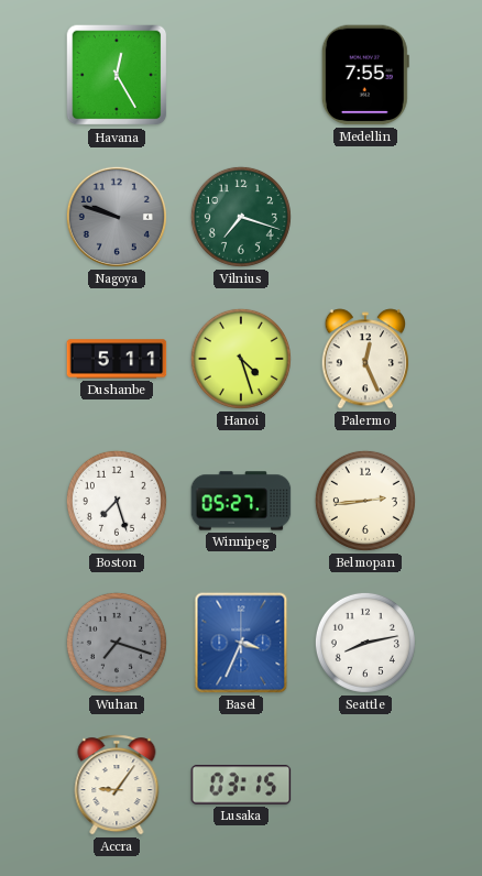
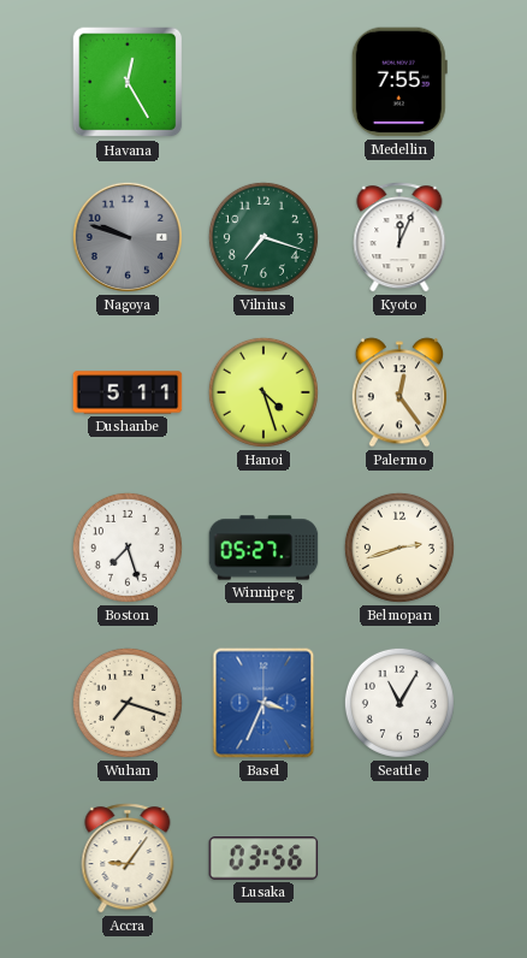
Kyoto: none -> 12:04
Palermo: 12:26 -> 12:24
Belmopan: 2:44 -> 2:42
Wuhan dial: grey -> cream
Seattle: 8:13 -> 11:05
Lusaka: 03:15 -> 03:56
